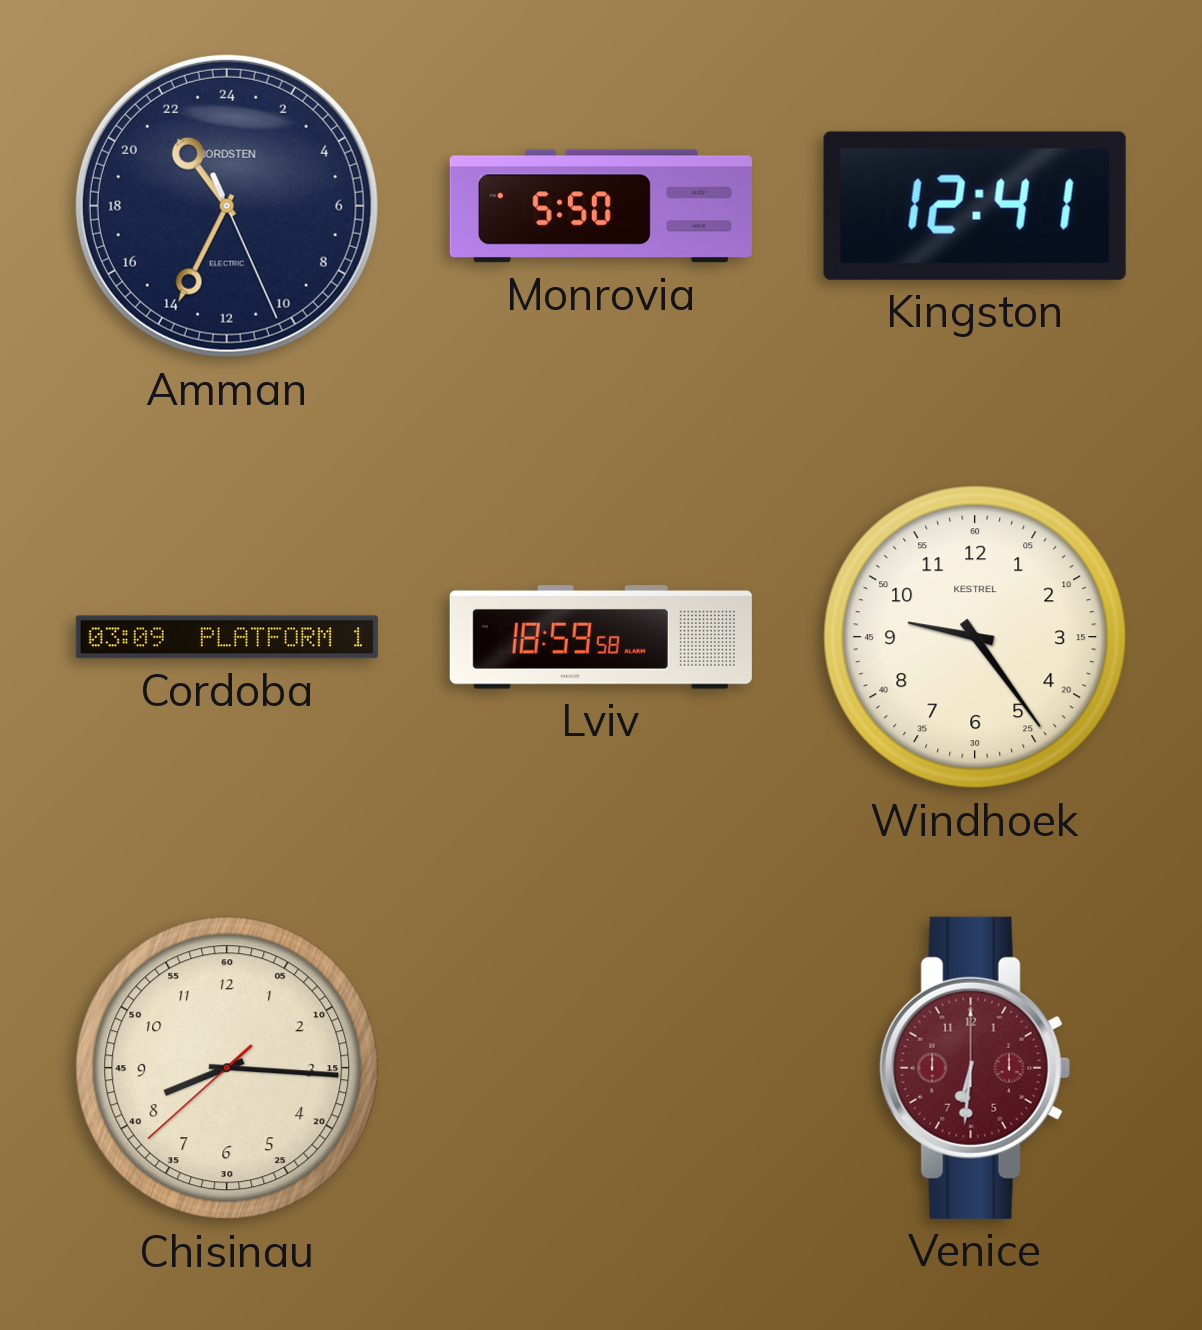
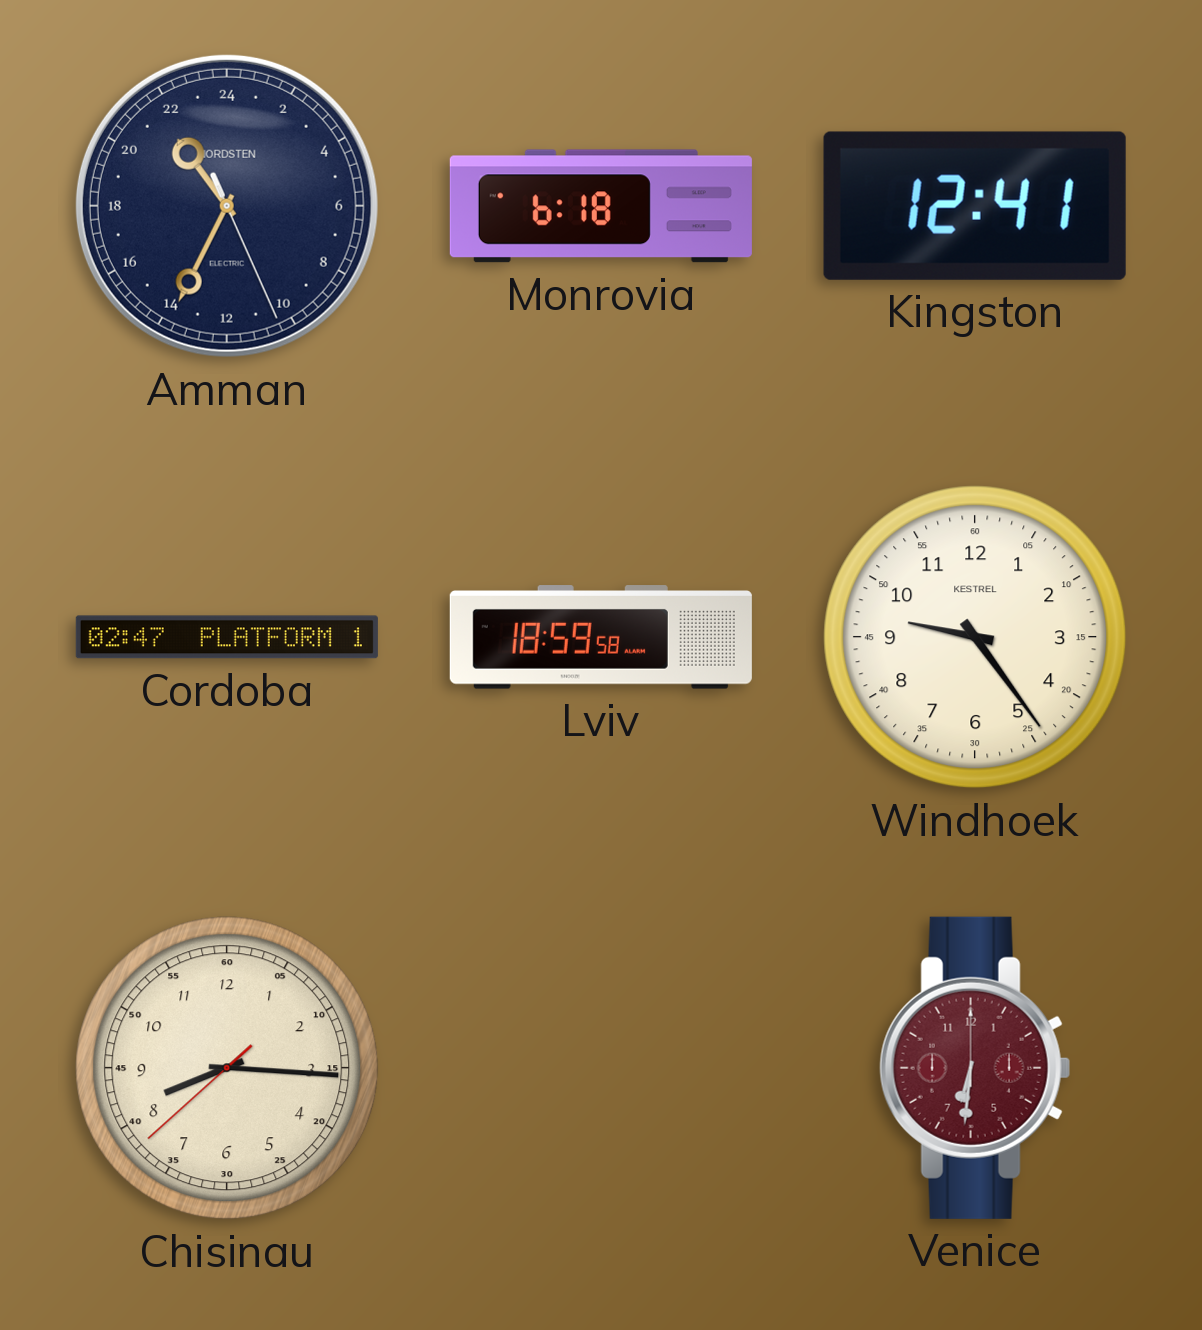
Monrovia: 5:50 -> 6:18
Cordoba: 03:09 -> 02:47
